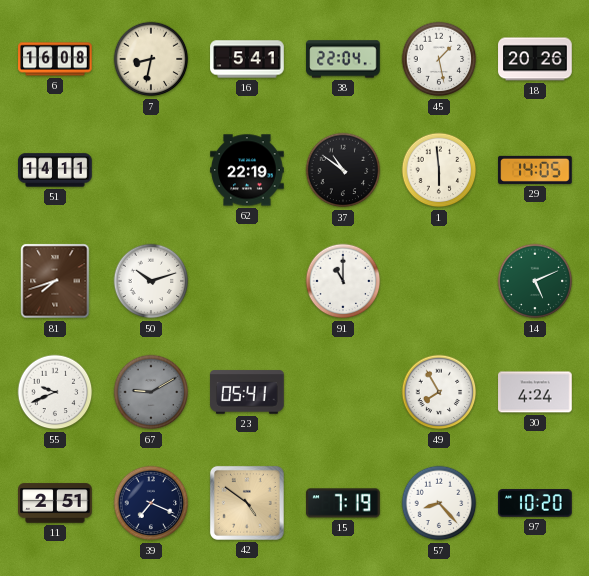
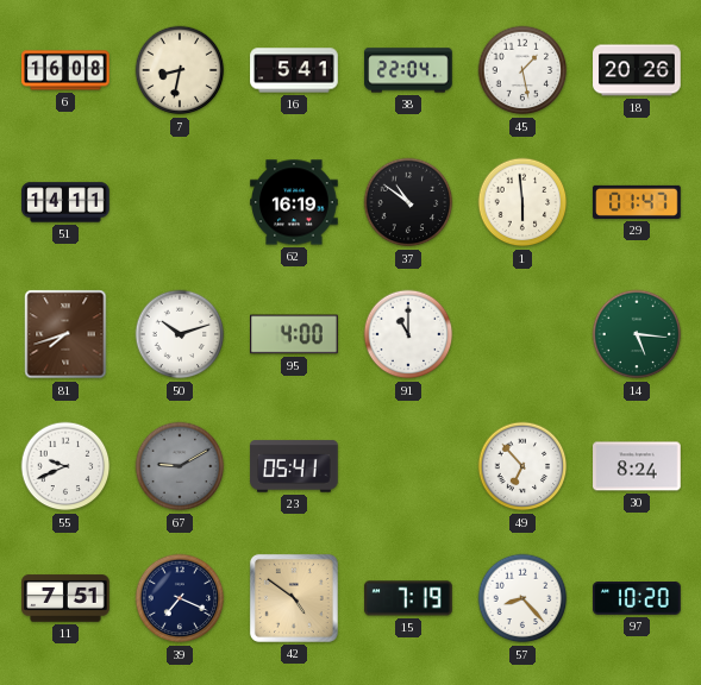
62: 22:19 -> 16:19
29: 14:05 -> 01:47
95: none -> 4:00
14: 5:11 -> 5:16
49: 7:55 -> 6:53
30: 4:24 -> 8:24
11: 2:51 -> 7:51
